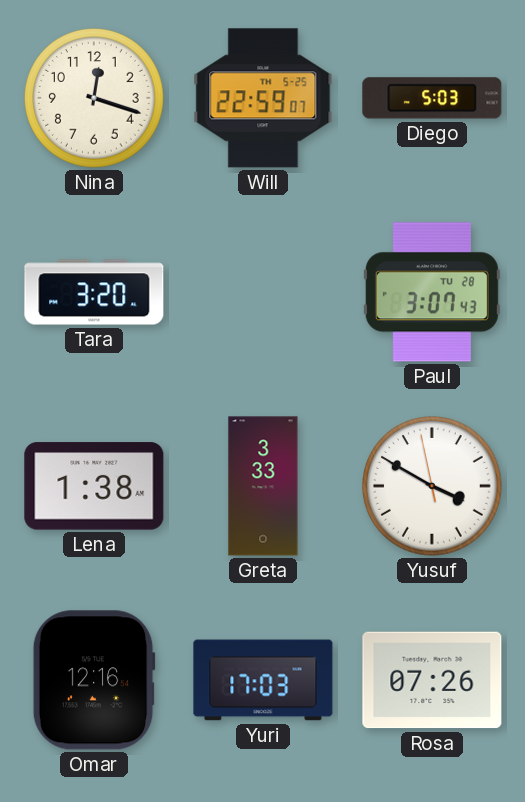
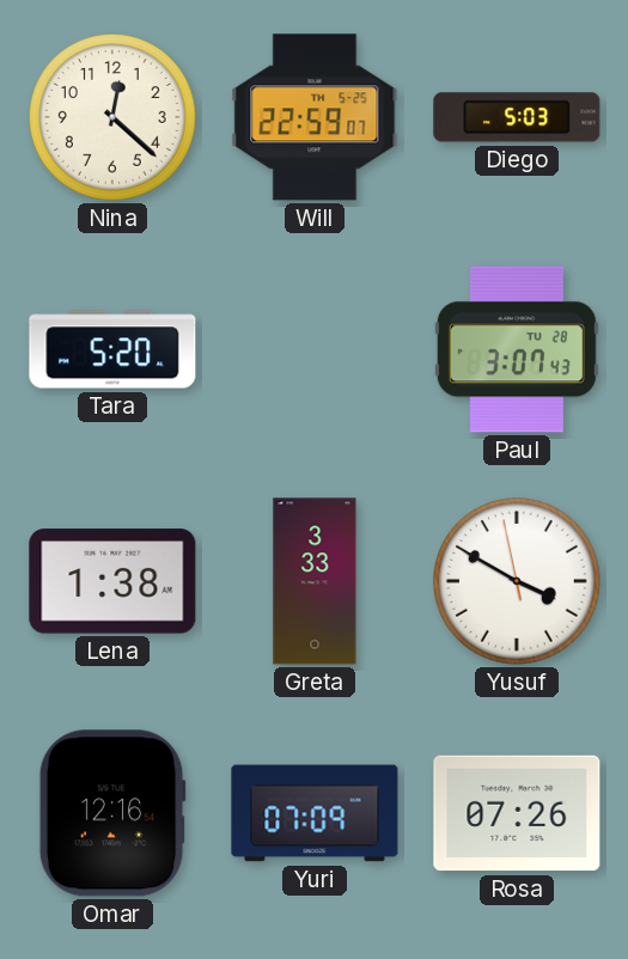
Nina: 12:18 -> 12:22
Tara: 3:20 -> 5:20
Yuri: 17:03 -> 07:09
